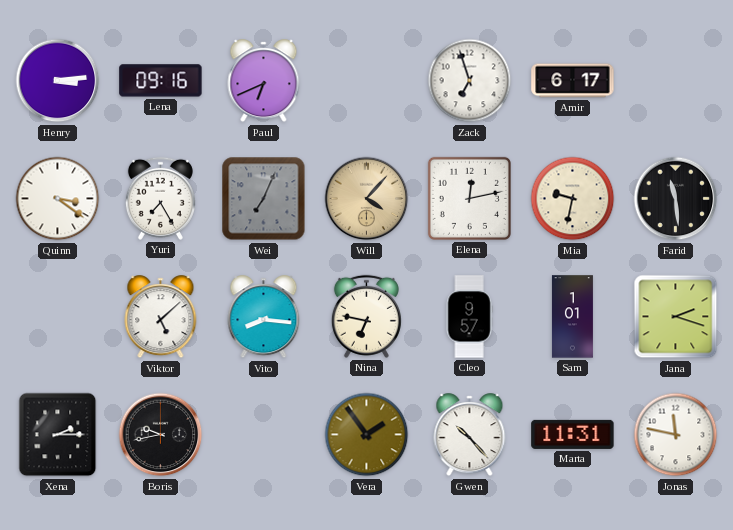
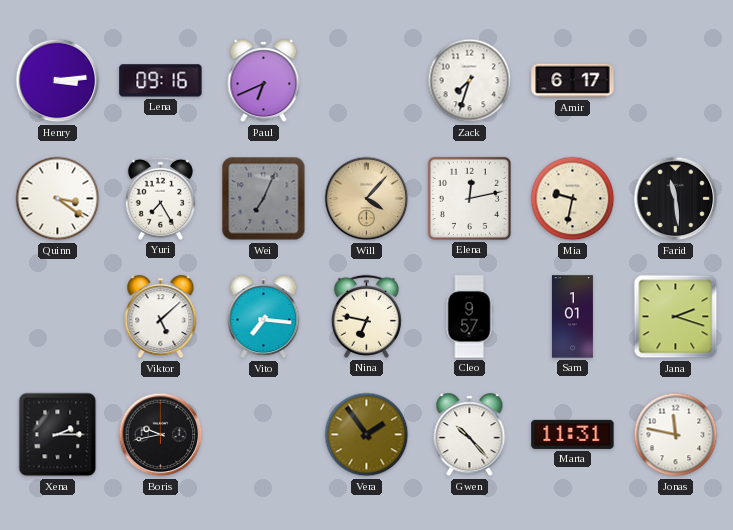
Zack: 6:57 -> 7:33
Vito: 8:16 -> 7:16
